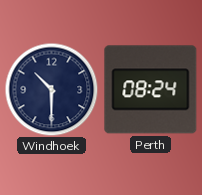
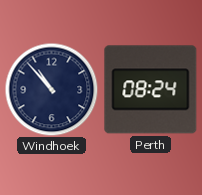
Windhoek: 10:30 -> 10:53
